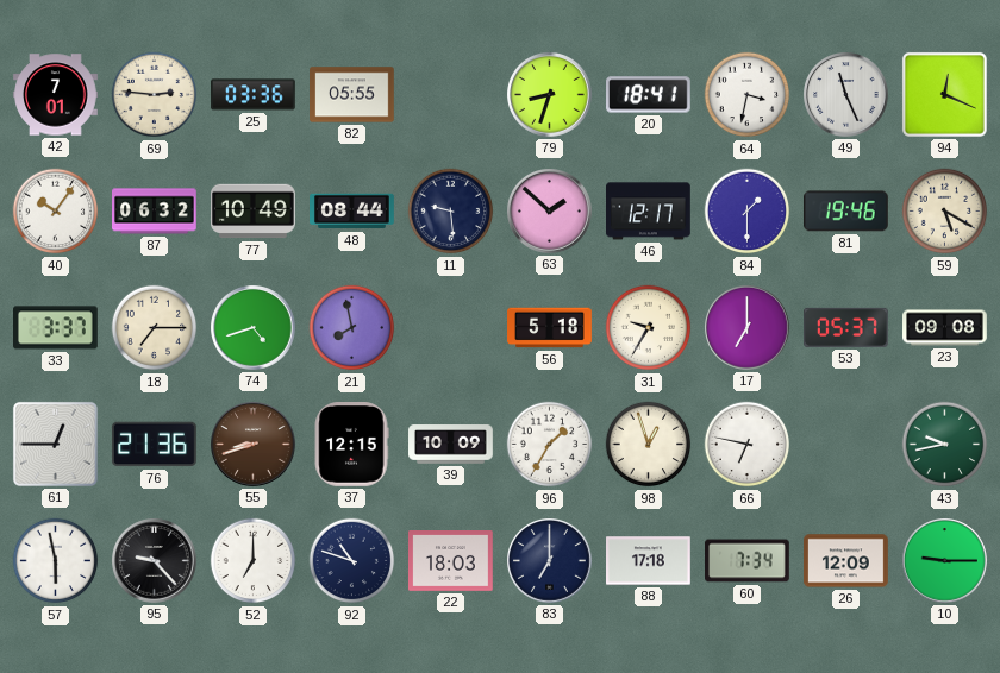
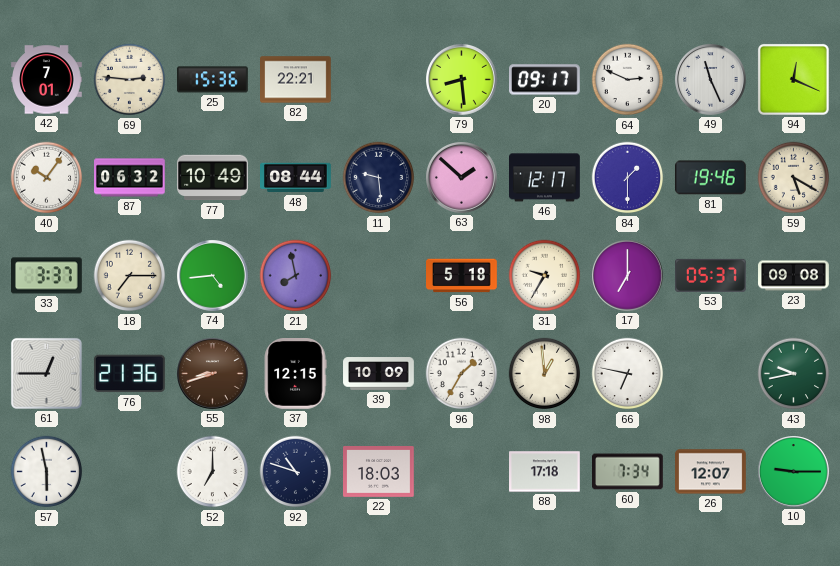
25: 03:36 -> 15:36
82: 05:55 -> 22:21
79: 8:33 -> 8:29
20: 18:41 -> 09:17
64: 3:32 -> 2:49
74: 4:42 -> 4:44
98: 12:57 -> 12:59
95: 9:23 -> none
83: 7:00 -> none
26: 12:09 -> 12:07
